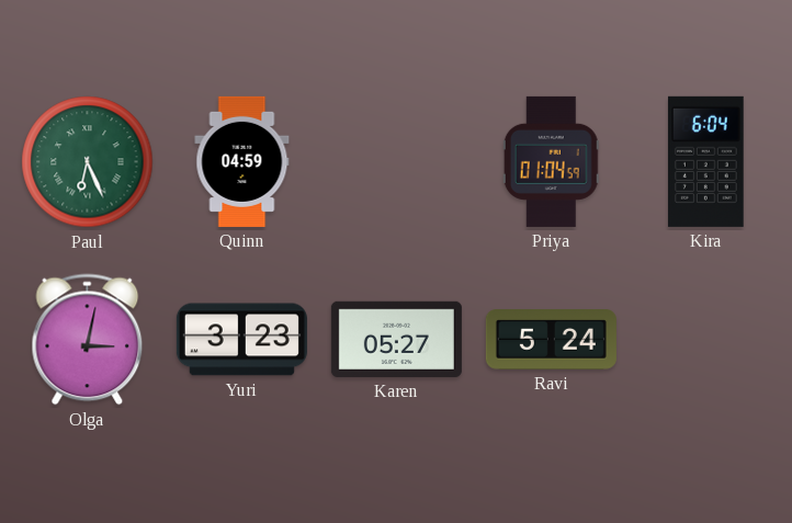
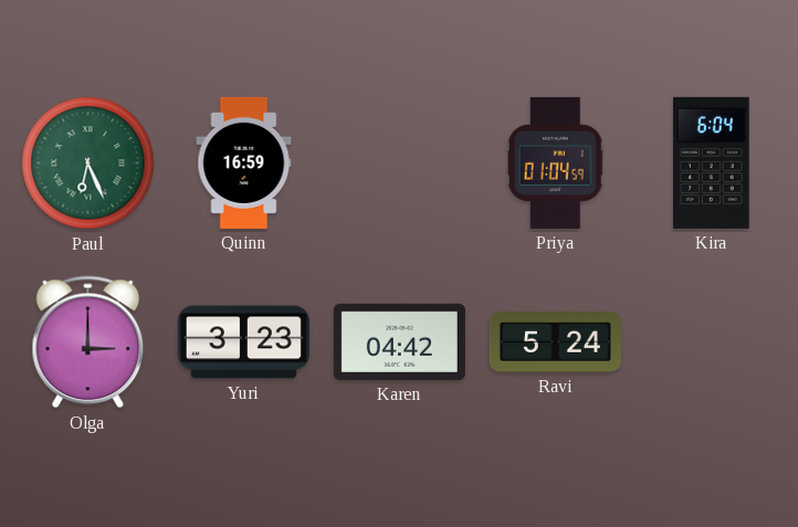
Quinn: 04:59 -> 16:59
Olga: 3:02 -> 3:00
Karen: 05:27 -> 04:42
